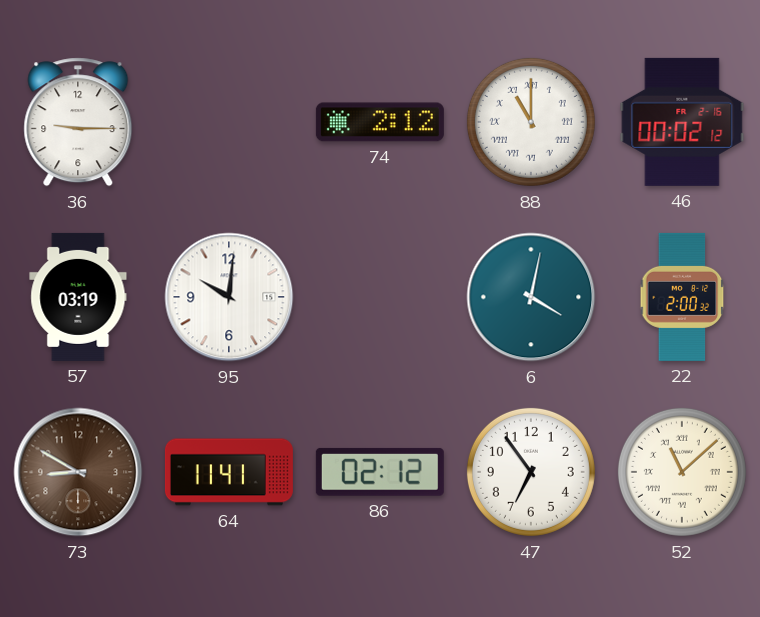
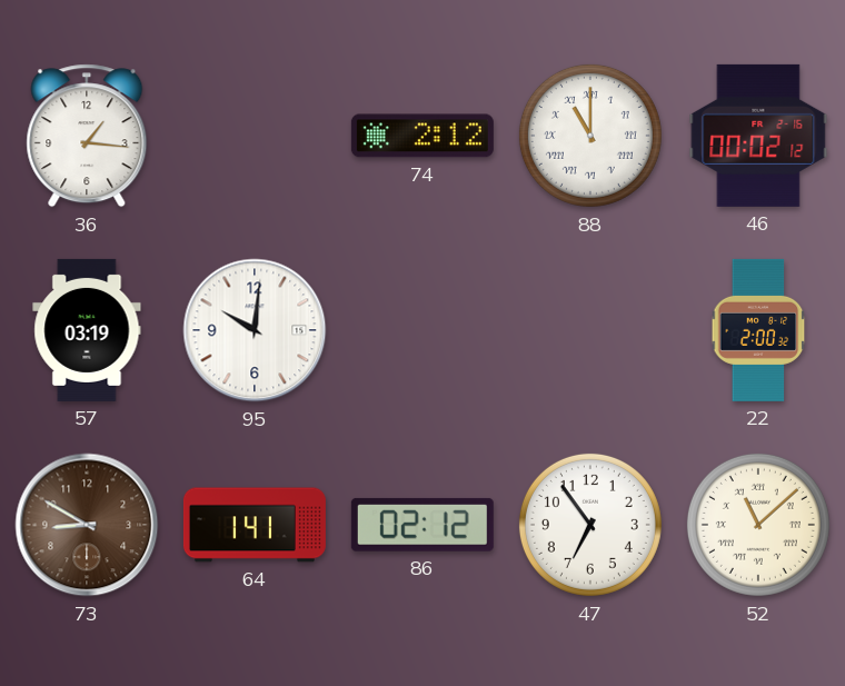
36: 9:15 -> 1:16
6: 4:02 -> none
64: 11:41 -> 1:41
